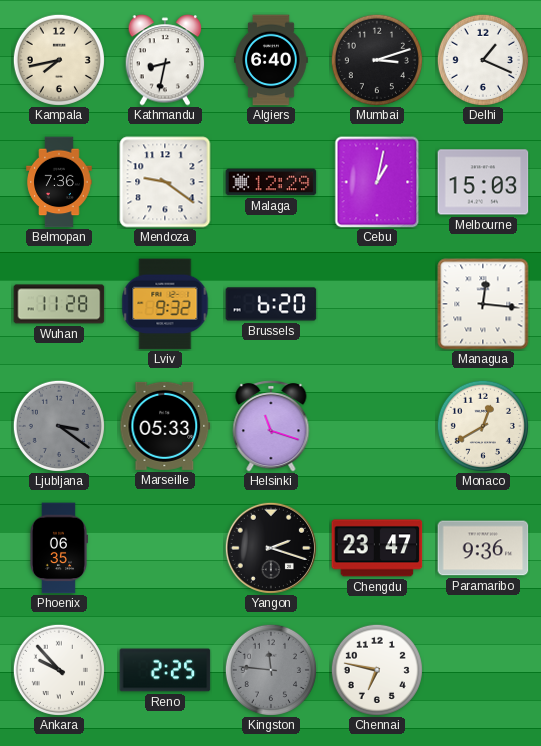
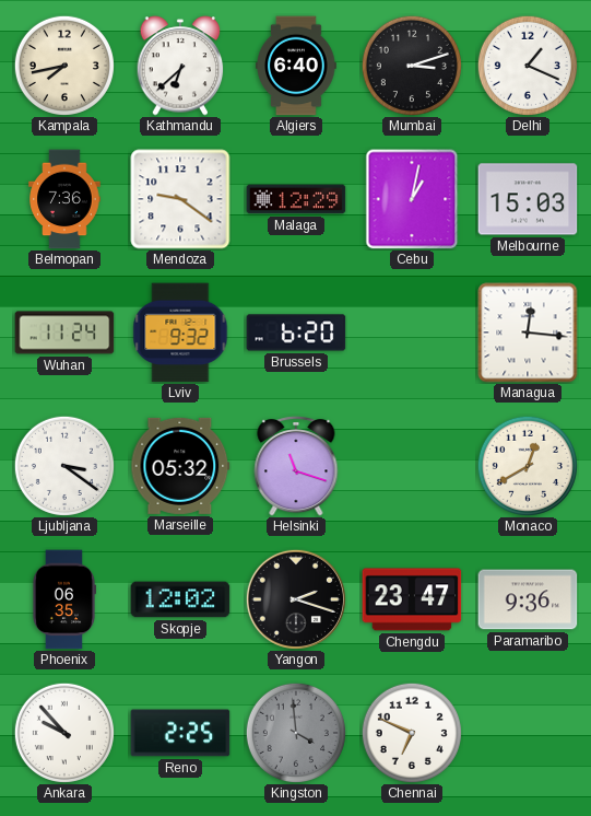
Kathmandu: 8:32 -> 6:38
Wuhan: 11:28 -> 11:24
Ljubljana dial: grey -> white
Marseille: 05:33 -> 05:32
Skopje: none -> 12:02
Kingston: 11:46 -> 3:59
Chennai: 6:47 -> 6:49
